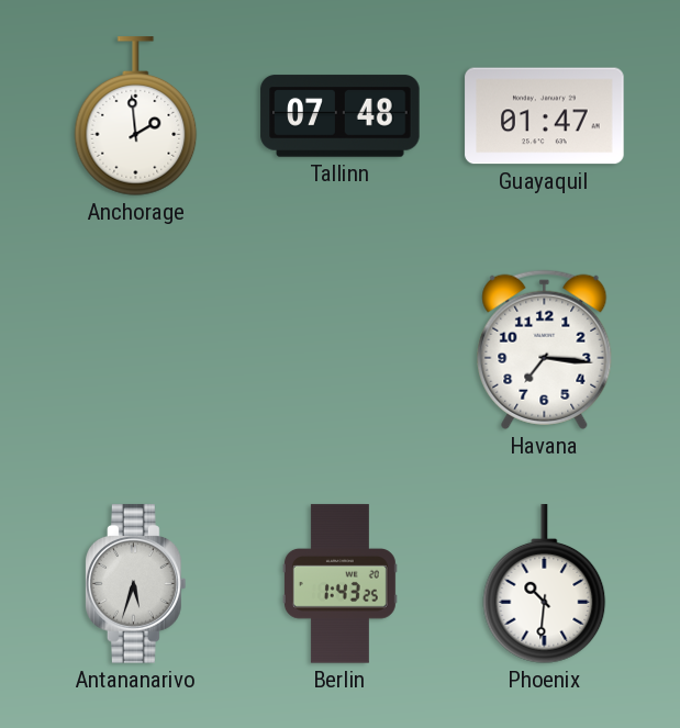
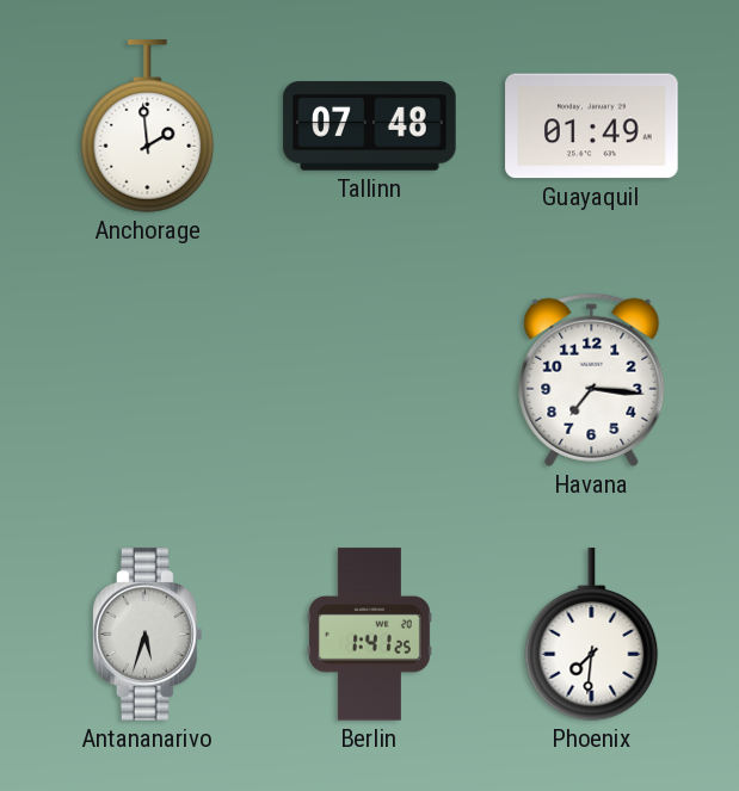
Guayaquil: 01:47 -> 01:49
Berlin: 1:43 -> 1:41
Phoenix: 10:31 -> 7:31
